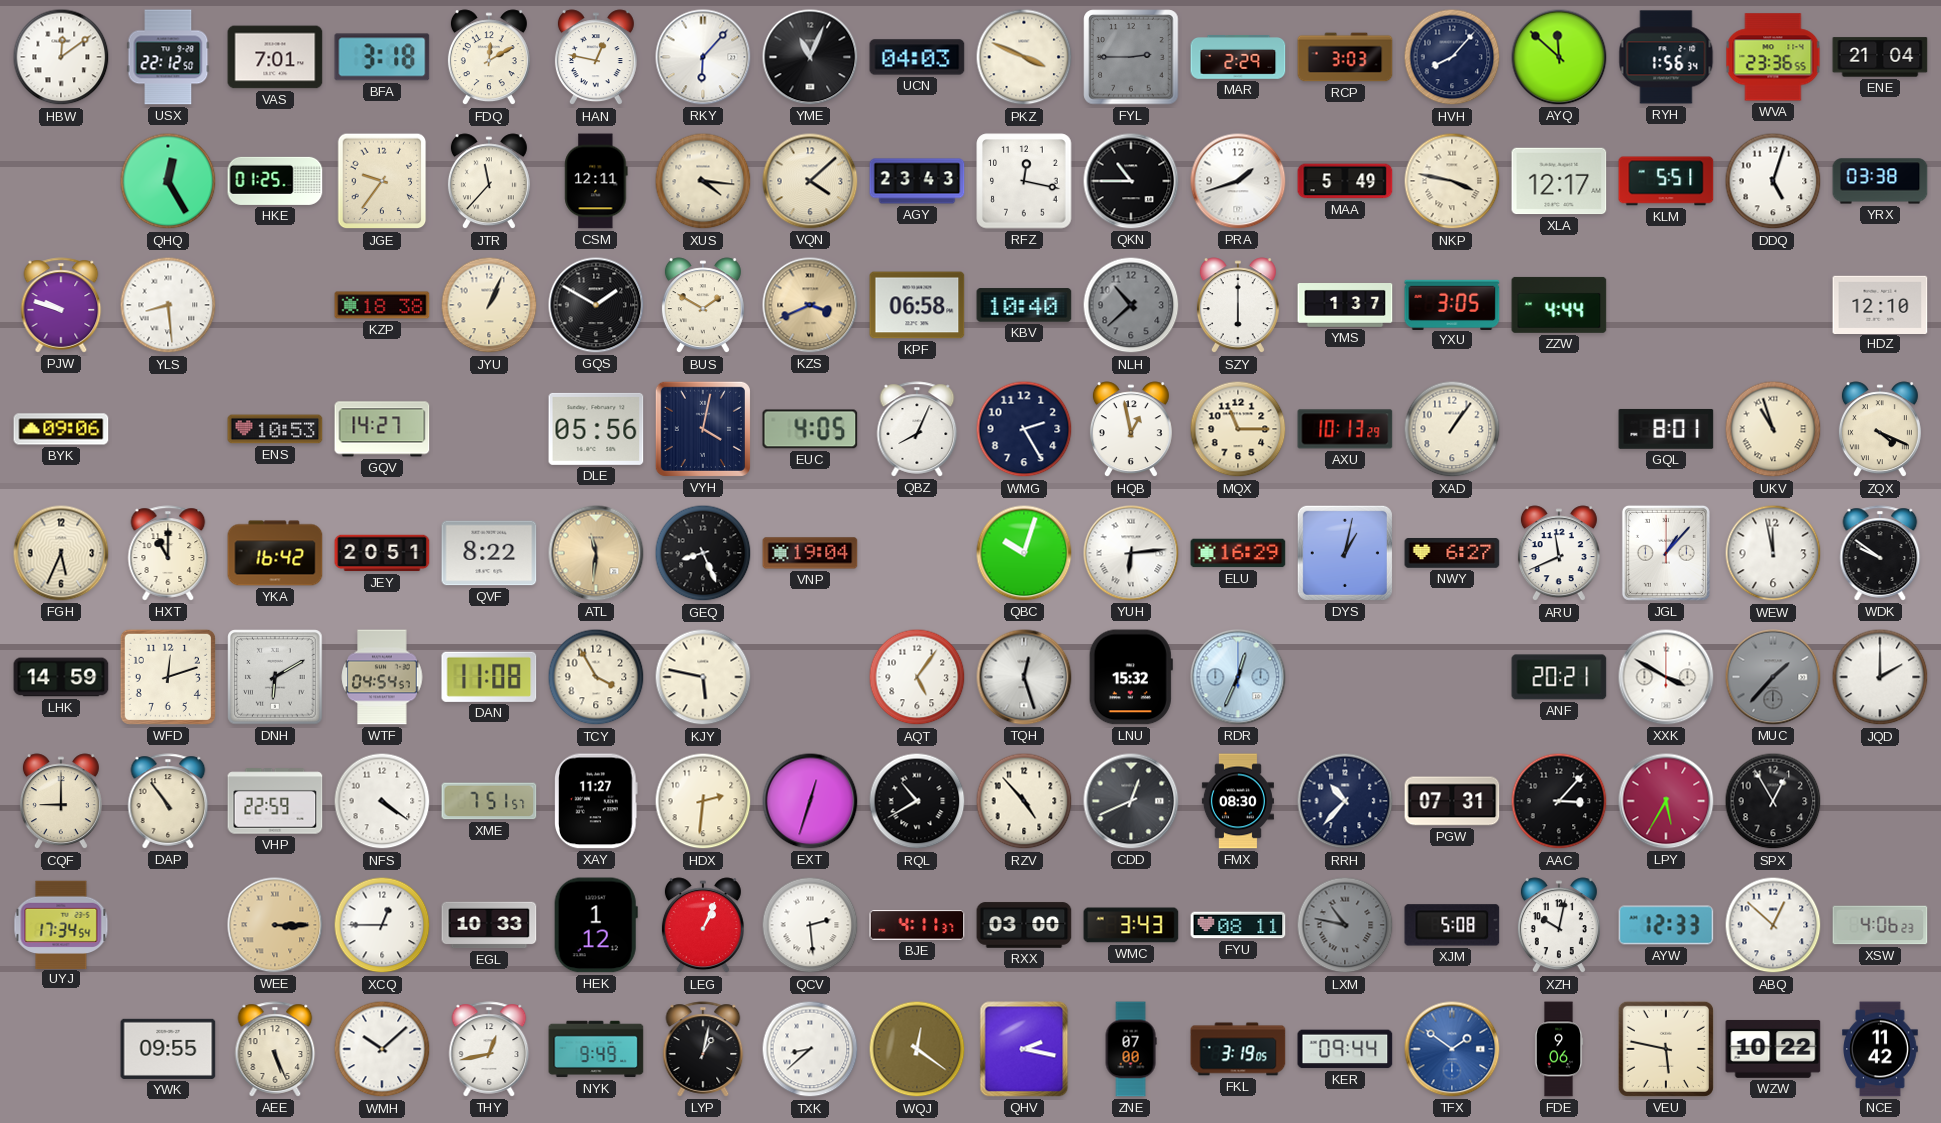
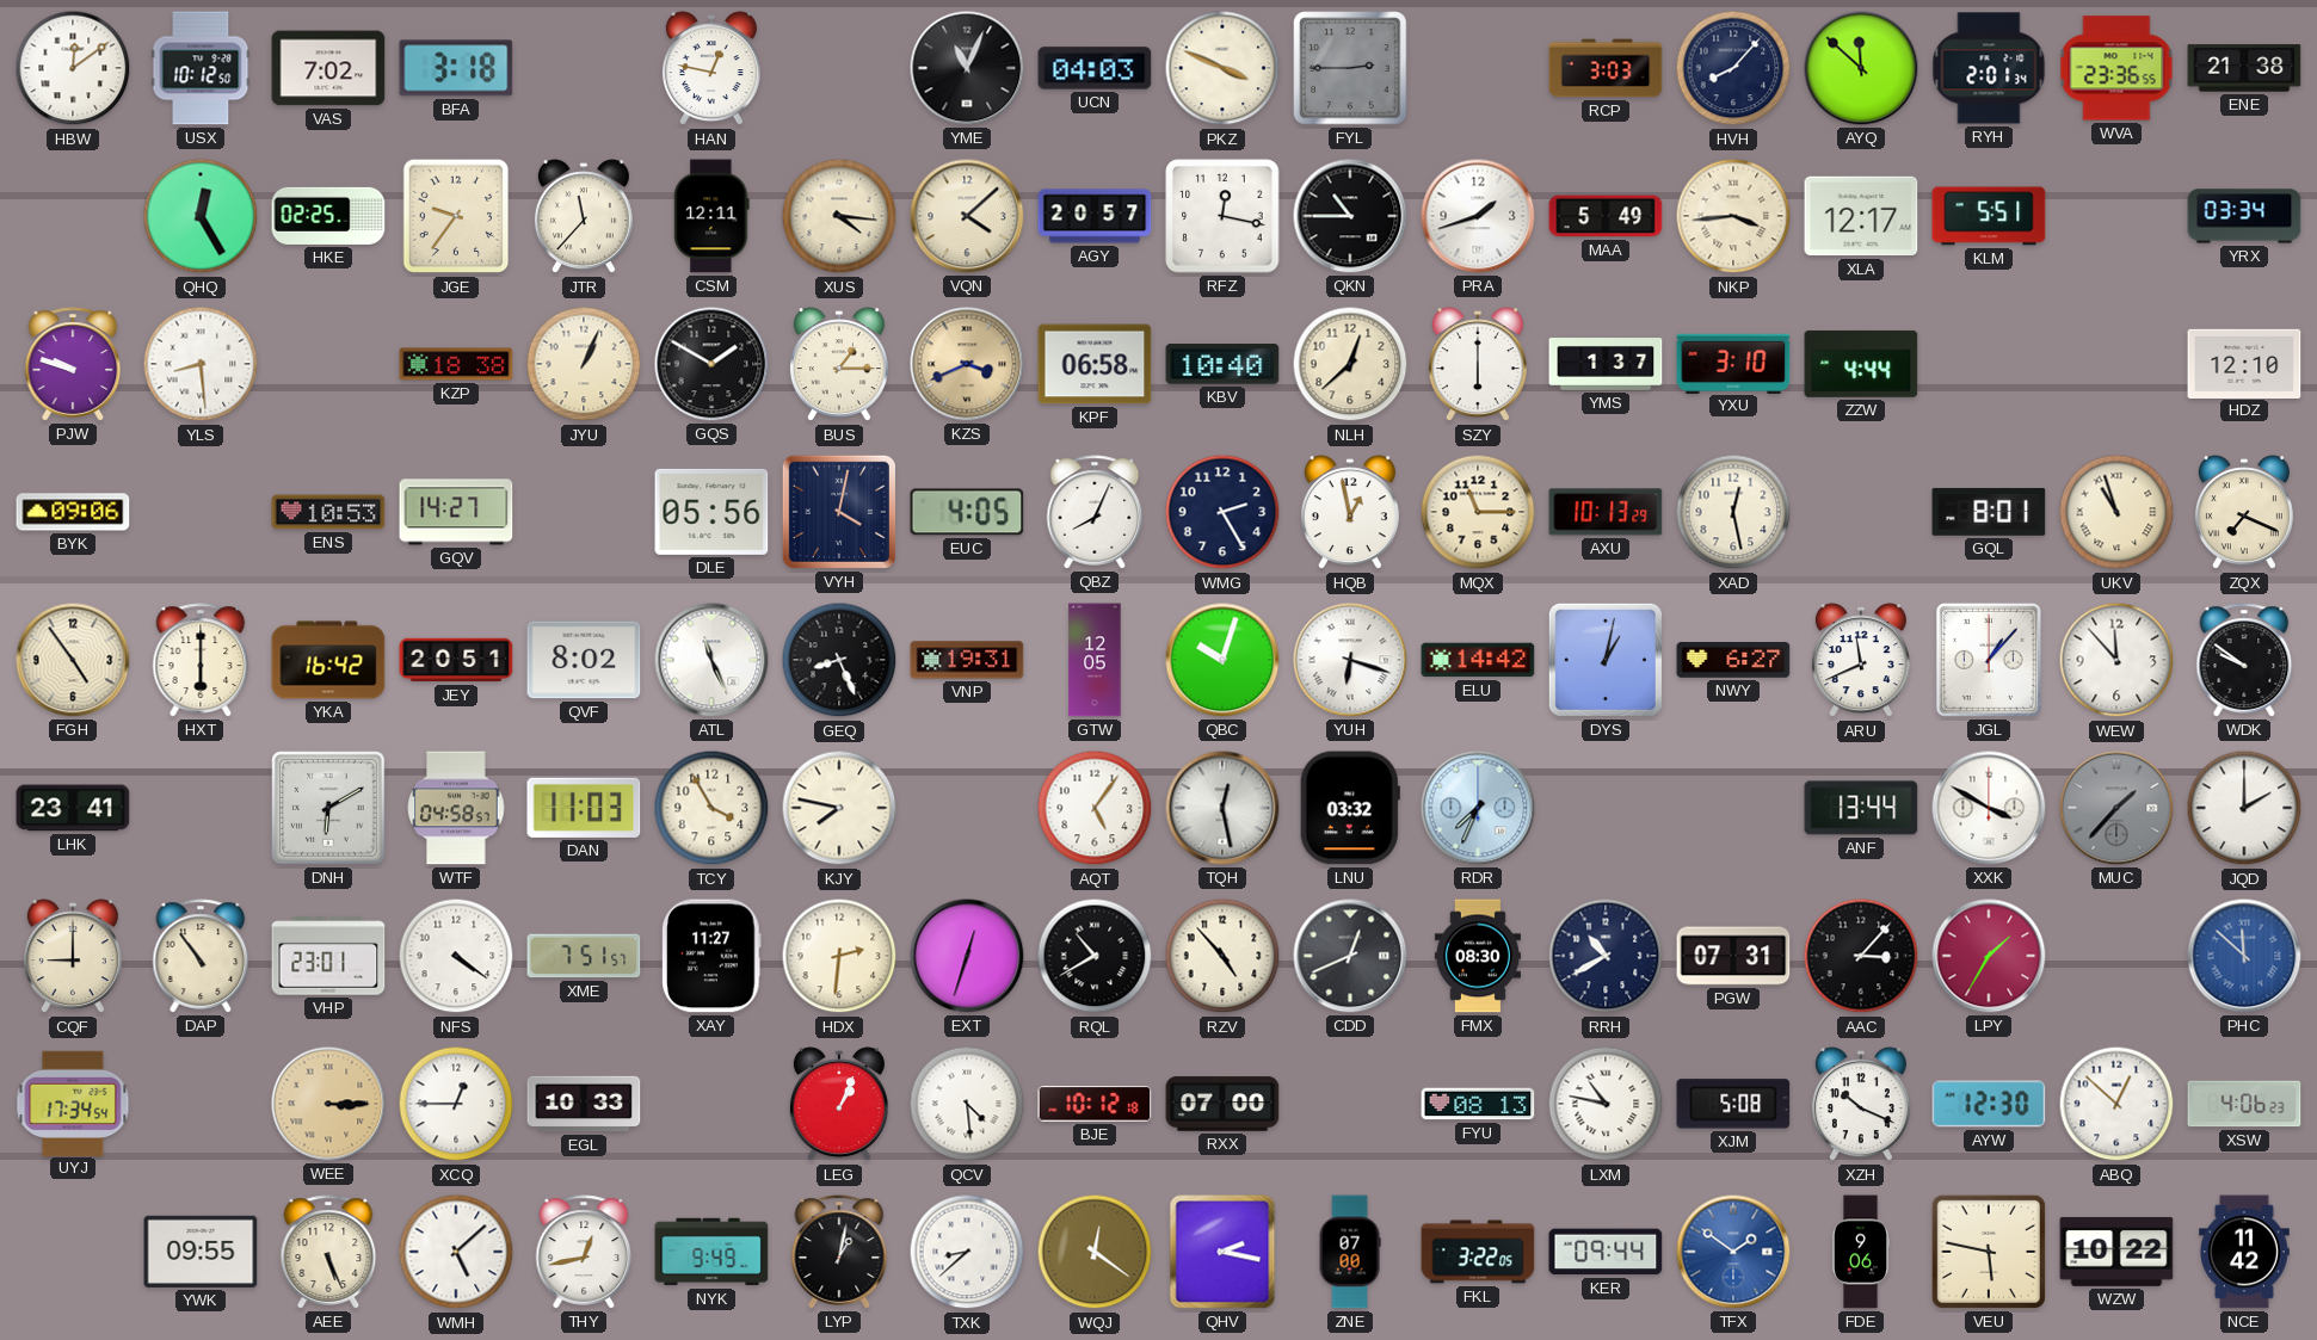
USX: 22:12 -> 10:12
VAS: 7:01 -> 7:02
FDQ: 12:10 -> none
RKY: 6:07 -> none
MAR: 2:29 -> none
RYH: 1:56 -> 2:01
ENE: 21:04 -> 21:38
HKE: 01:25 -> 02:25
AGY: 23:43 -> 20:57
NKP: 3:47 -> 3:44
DDQ: 5:03 -> none
YRX: 03:38 -> 03:34
BUS: 1:50 -> 1:15
NLH: 10:38 -> 12:38
NLH dial: grey -> cream
YXU: 3:05 -> 3:10
XAD: 1:06 -> 12:28
ZQX: 4:19 -> 7:19
FGH: 5:34 -> 4:54
HXT: 11:00 -> 6:00
QVF: 8:22 -> 8:02
ATL: 11:31 -> 11:26
ATL dial: champagne -> white
VNP: 19:04 -> 19:31
GTW: none -> 12:05
YUH: 6:14 -> 6:18
ELU: 16:29 -> 14:42
WEW: 11:58 -> 11:53
LHK: 14:59 -> 23:41
WFD: 12:12 -> none
WTF: 04:54 -> 04:58
DAN: 11:08 -> 11:03
KJY: 5:47 -> 7:47
TQH: 12:27 -> 12:28
LNU: 15:32 -> 03:32
RDR: 12:34 -> 7:34
ANF: 20:21 -> 13:44
VHP: 22:59 -> 23:01
RRH: 10:37 -> 10:40
LPY: 5:35 -> 1:35
SPX: 12:55 -> none
PHC: none -> 11:52
HEK: 1:12 -> none
QCV: 2:29 -> 4:29
BJE: 4:11 -> 10:12
RXX: 03:00 -> 07:00
WMC: 3:43 -> none
FYU: 08:11 -> 08:13
LXM dial: grey -> white
XZH: 10:02 -> 10:19
AYW: 12:33 -> 12:30
WMH: 10:08 -> 5:08
FKL: 3:19 -> 3:22
